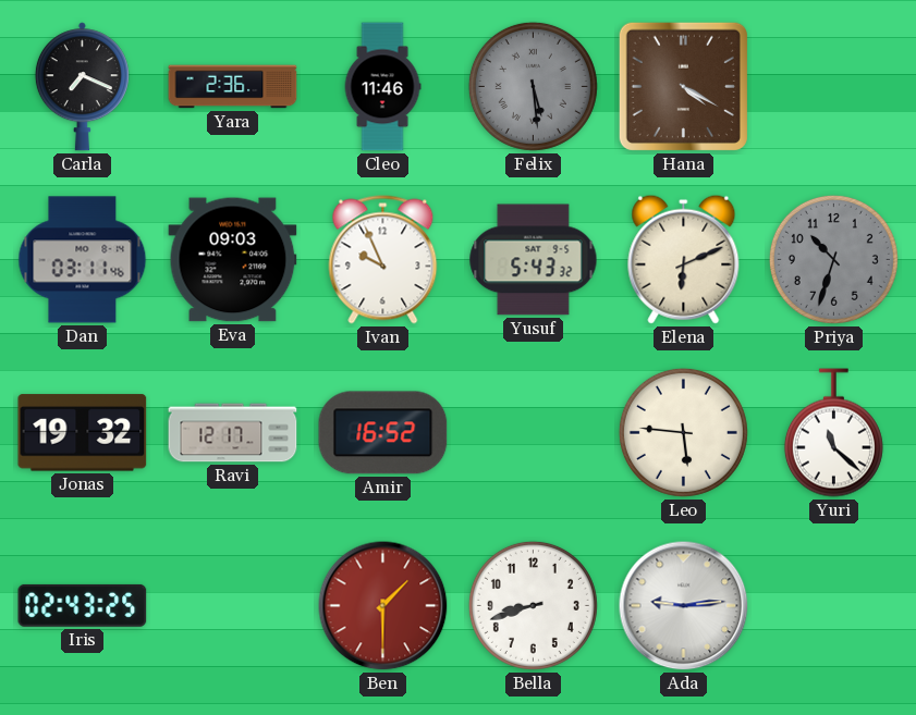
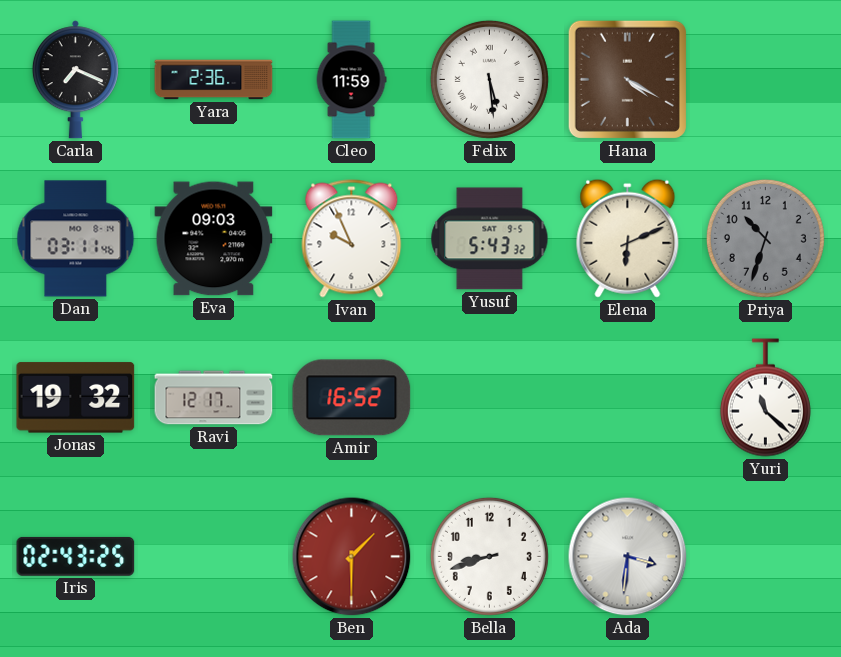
Cleo: 11:46 -> 11:59
Felix dial: grey -> white
Leo: 5:46 -> none
Ada: 9:14 -> 3:31
